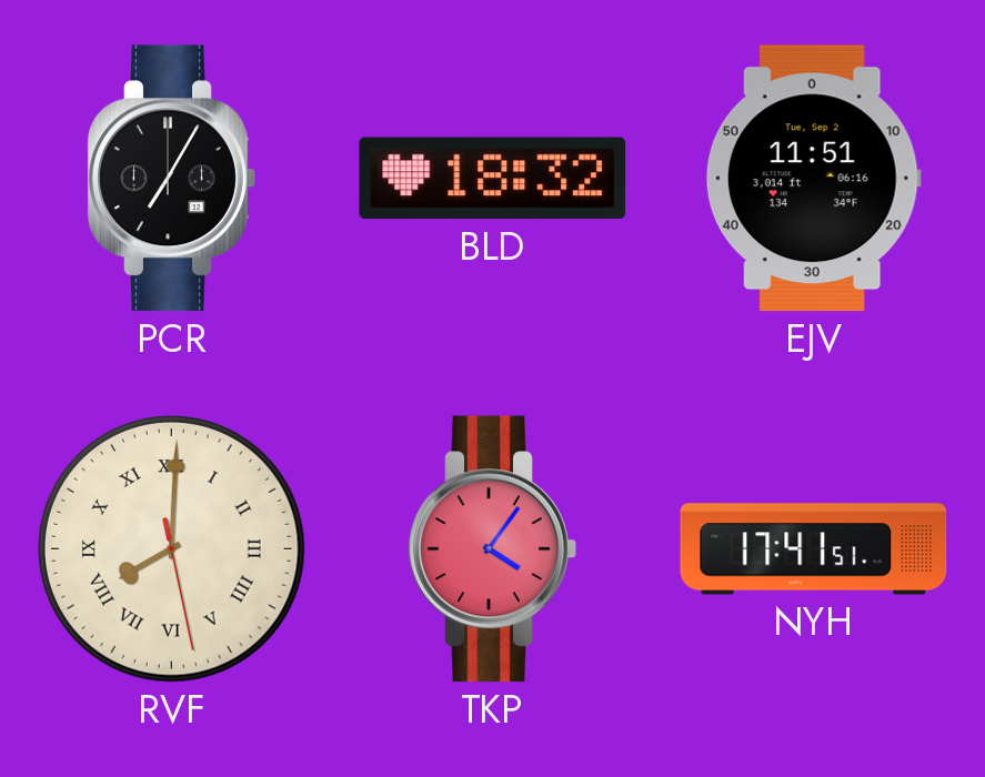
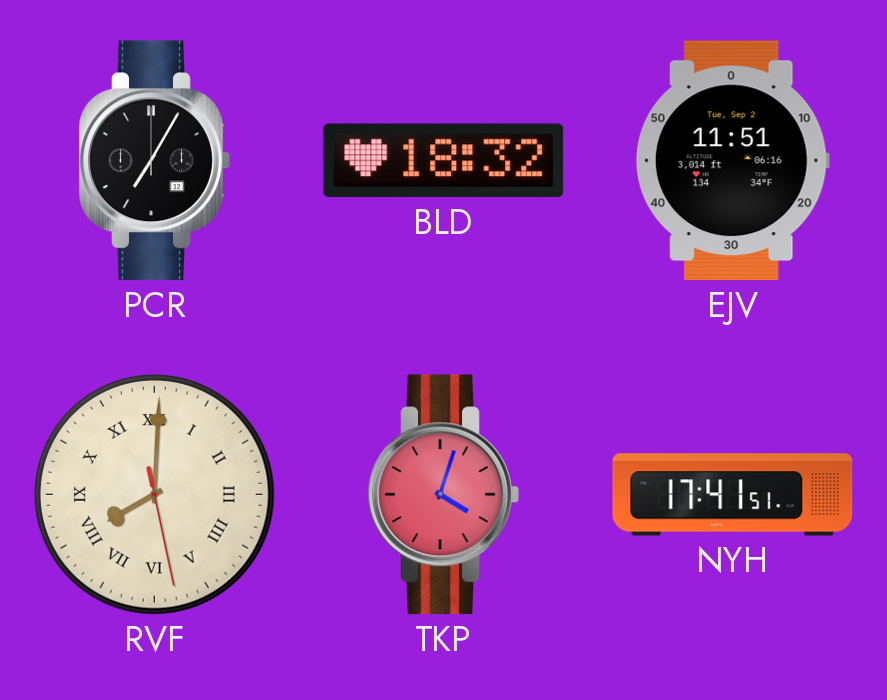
TKP: 4:06 -> 4:03
